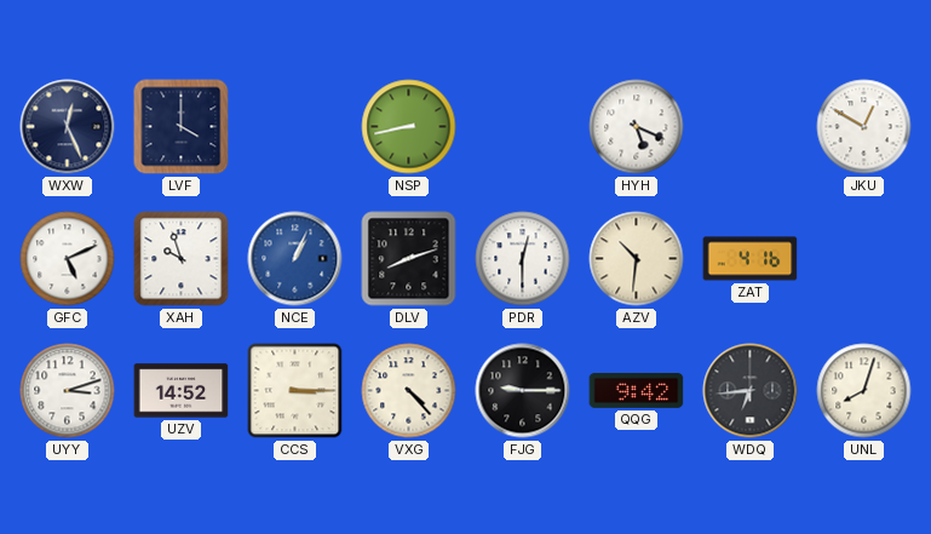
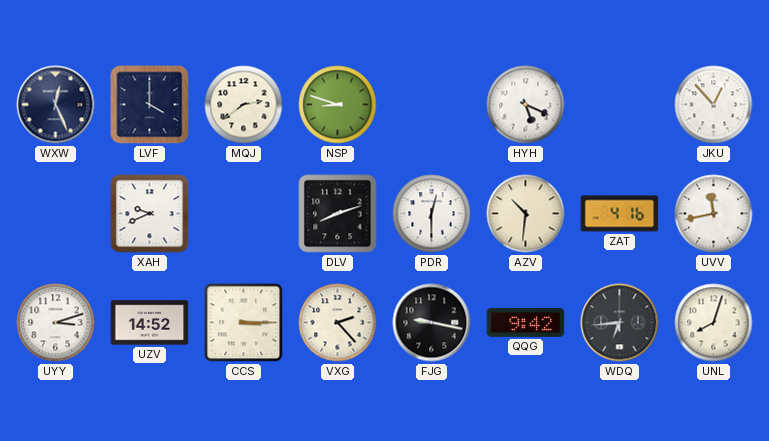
MQJ: none -> 2:39
NSP: 8:43 -> 8:48
JKU: 12:50 -> 12:53
GFC: 5:11 -> none
XAH: 9:57 -> 9:41
NCE: 1:04 -> none
UVV: none -> 11:43
VXG: 4:23 -> 2:23
FJG: 9:15 -> 9:17
